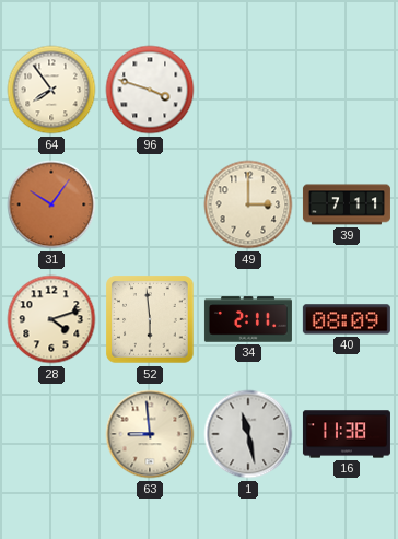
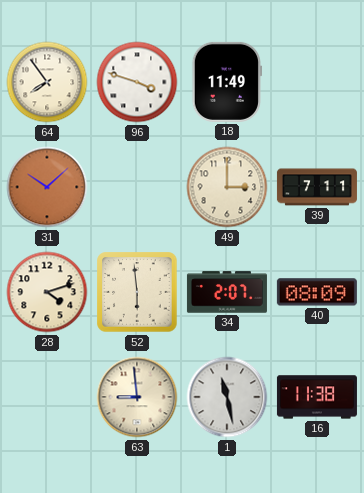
18: none -> 11:49
31: 10:06 -> 10:08
34: 2:11 -> 2:07
